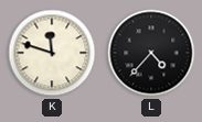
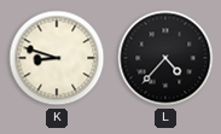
K: 11:48 -> 8:48
